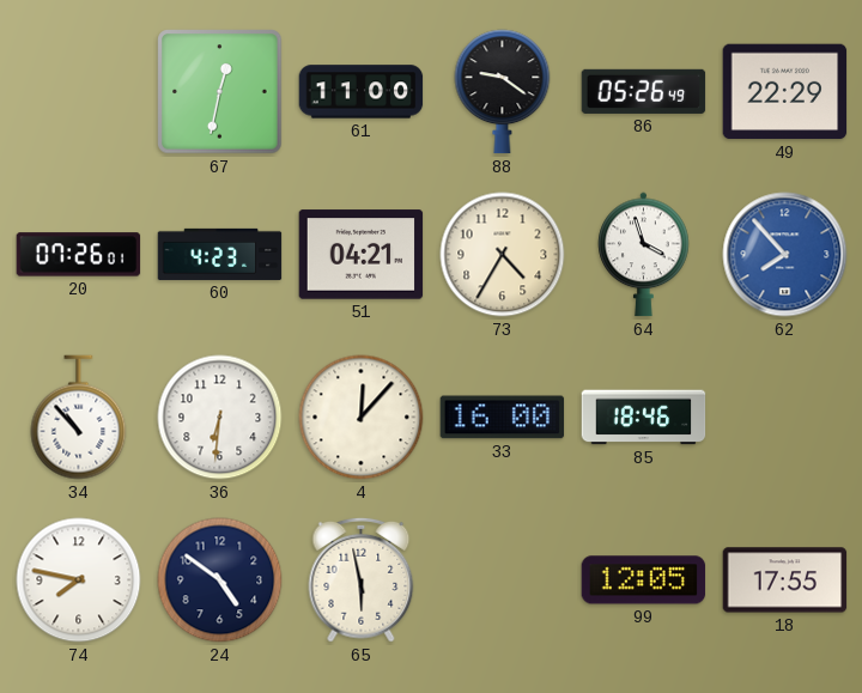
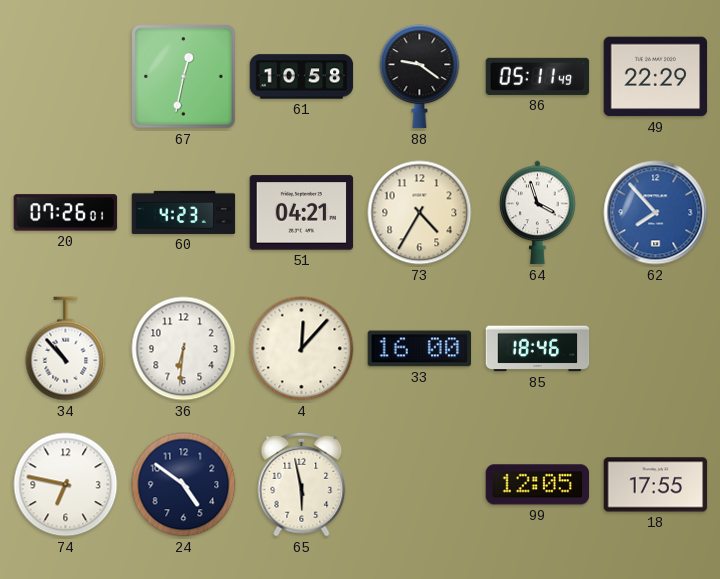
61: 11:00 -> 10:58
86: 05:26 -> 05:11
74: 7:47 -> 6:47
